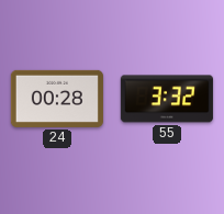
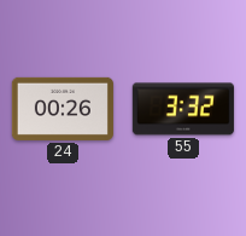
24: 00:28 -> 00:26
